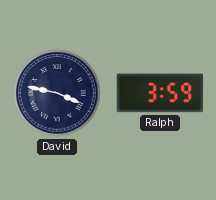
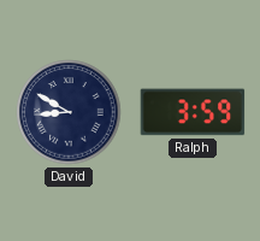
David: 3:47 -> 8:50
